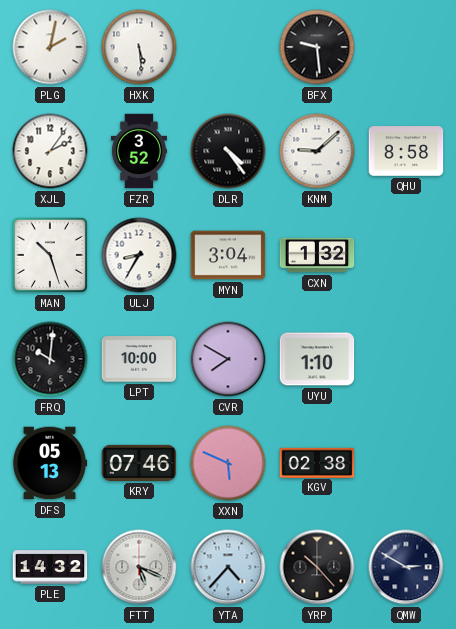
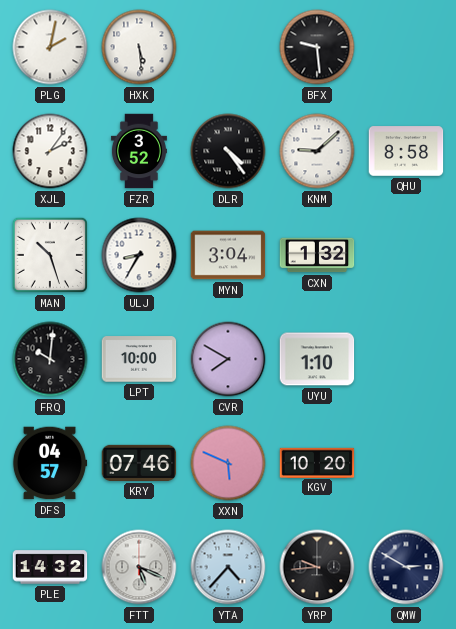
DFS: 05:13 -> 04:57
KGV: 02:38 -> 10:20
YRP: 10:23 -> 9:44
